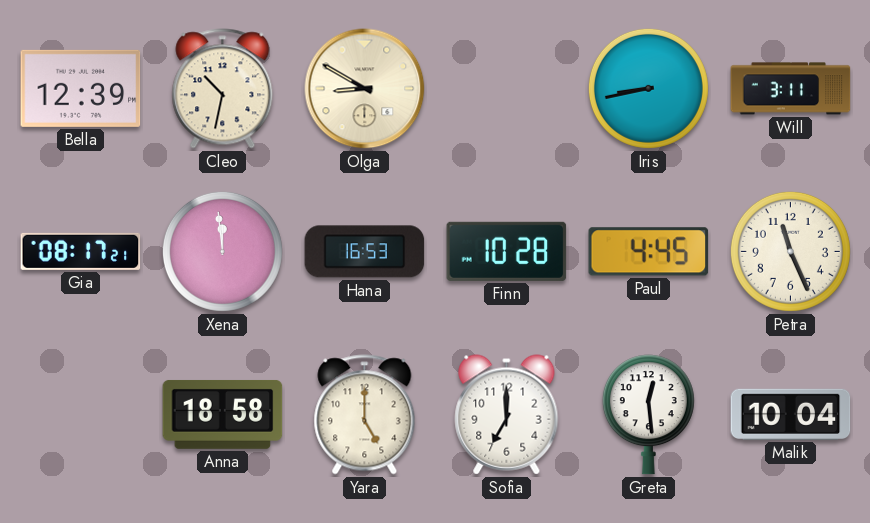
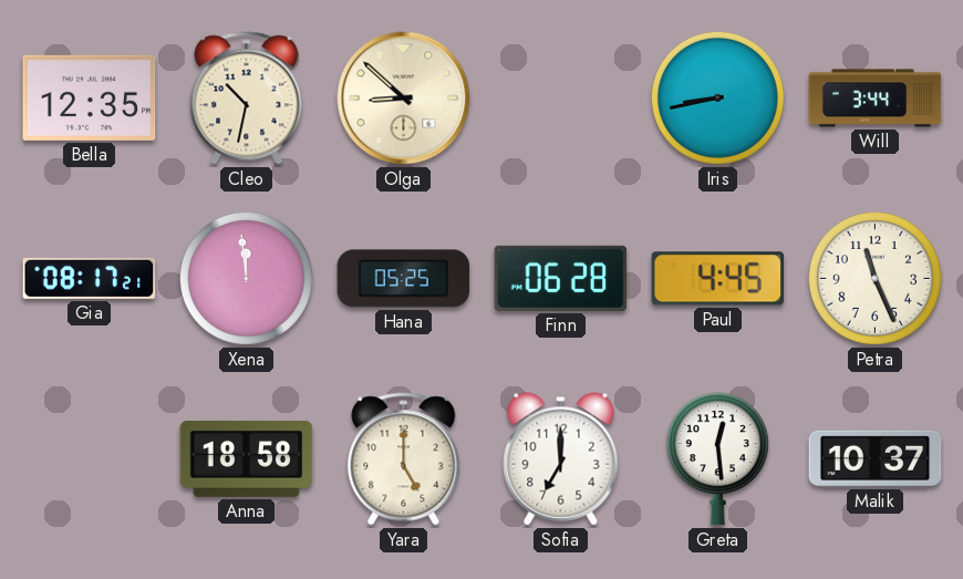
Bella: 12:39 -> 12:35
Olga: 8:50 -> 8:52
Will: 3:11 -> 3:44
Hana: 16:53 -> 05:25
Finn: 10:28 -> 06:28
Malik: 10:04 -> 10:37
